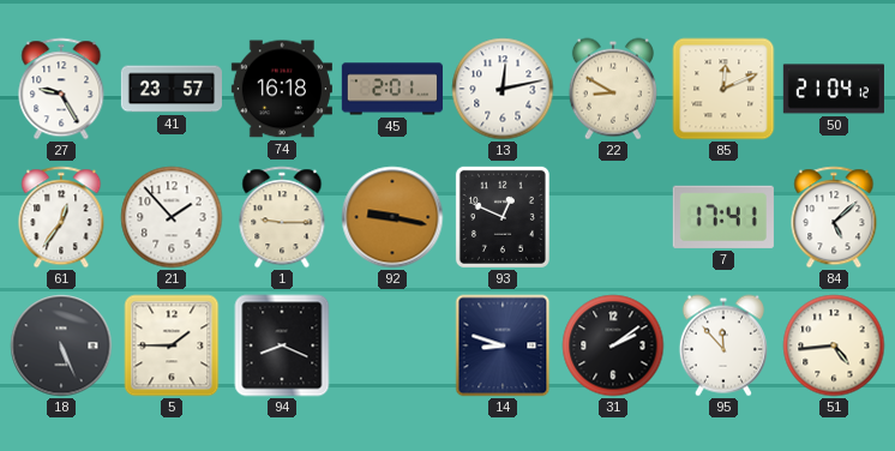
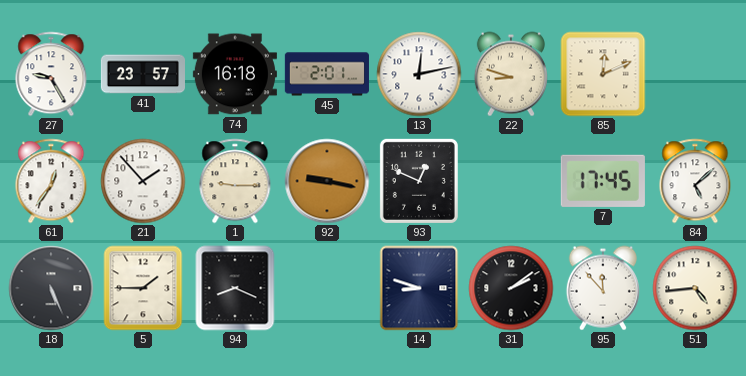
22: 8:50 -> 8:48
50: 21:04 -> none
7: 17:41 -> 17:45
